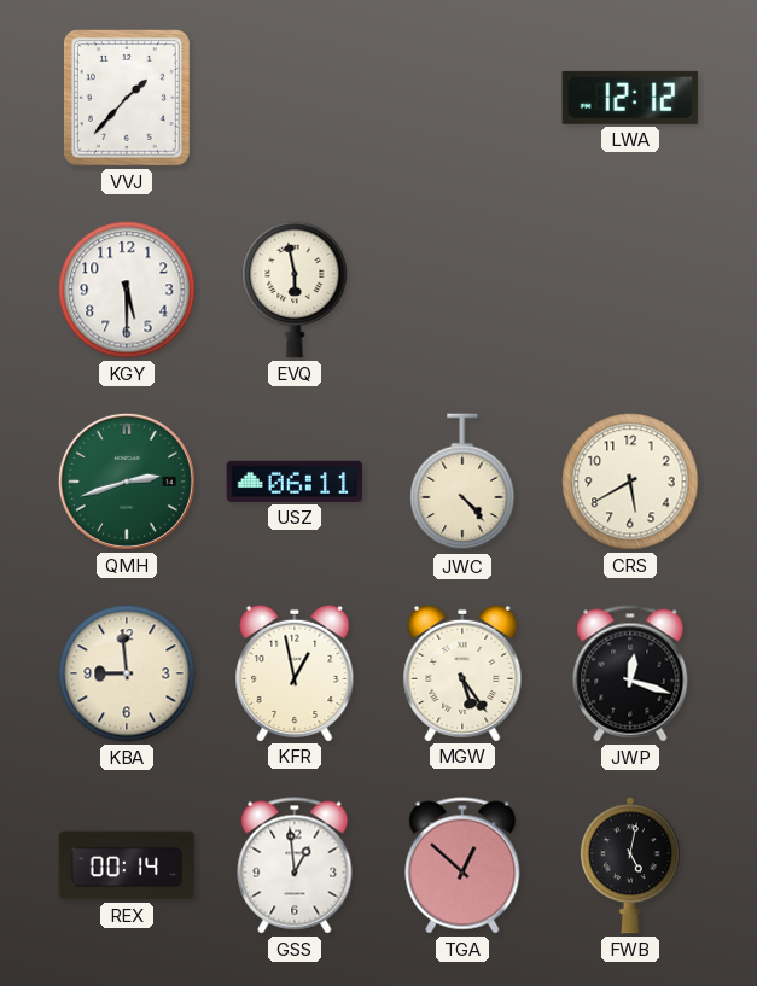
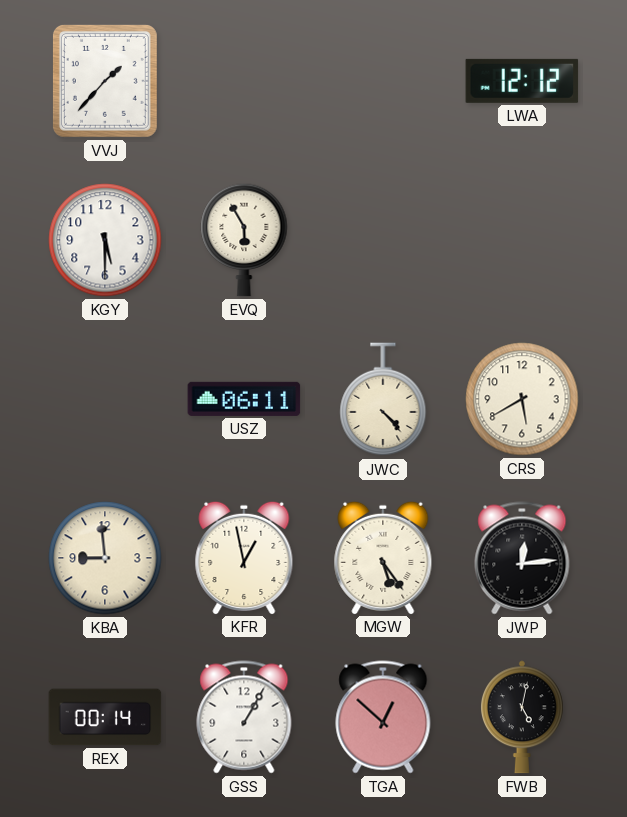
EVQ: 5:58 -> 5:55
QMH: 2:42 -> none
JWP: 12:18 -> 12:14
GSS: 12:59 -> 1:05
